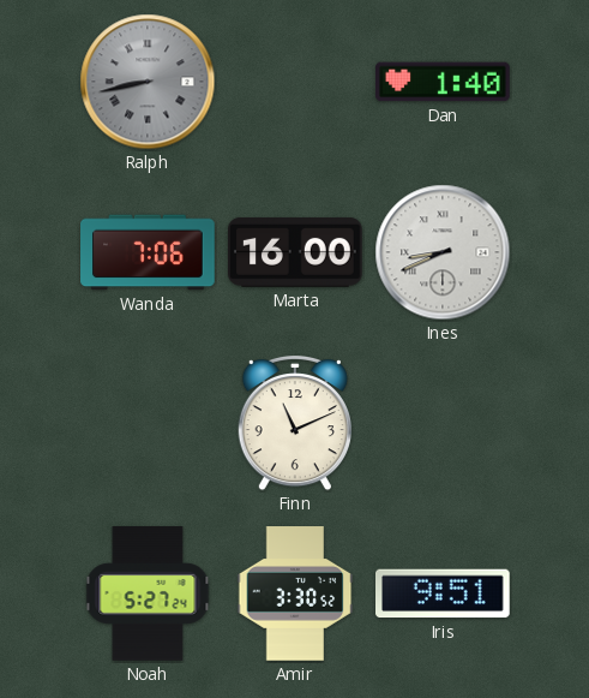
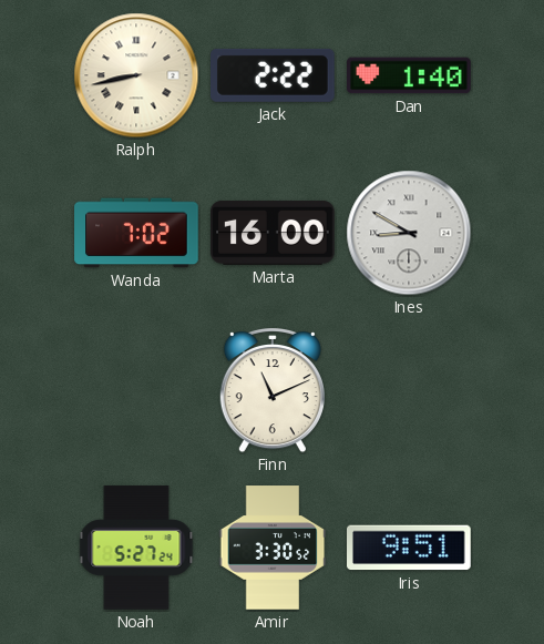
Ralph dial: grey -> cream
Jack: none -> 2:22
Wanda: 7:06 -> 7:02
Ines: 8:41 -> 8:50
